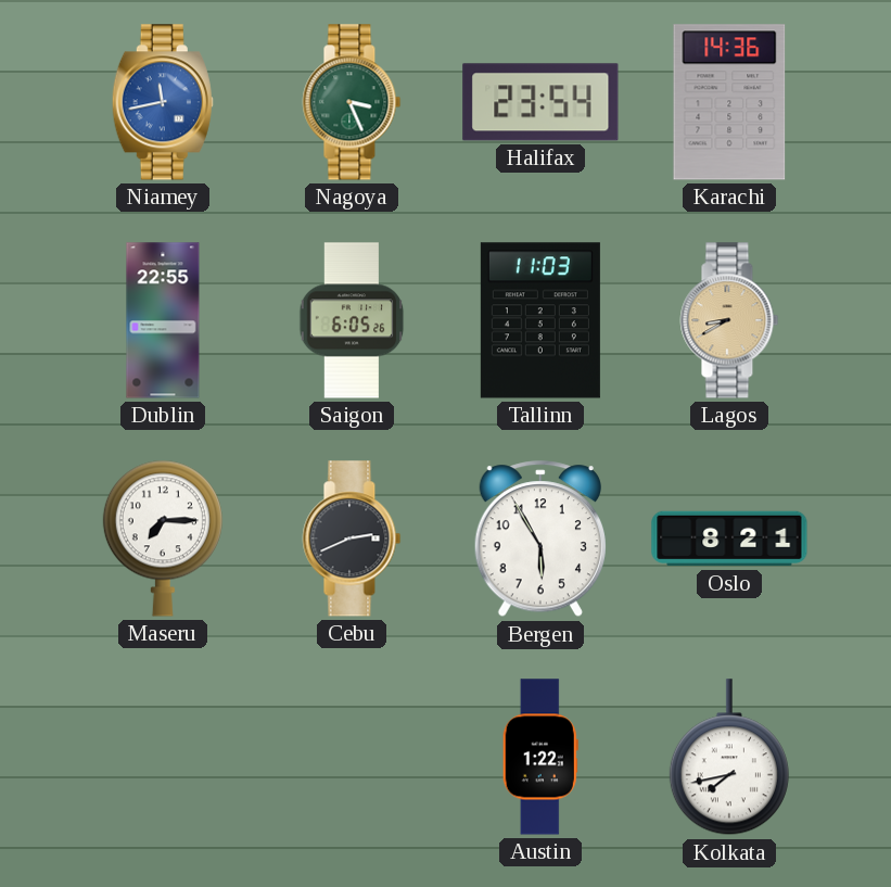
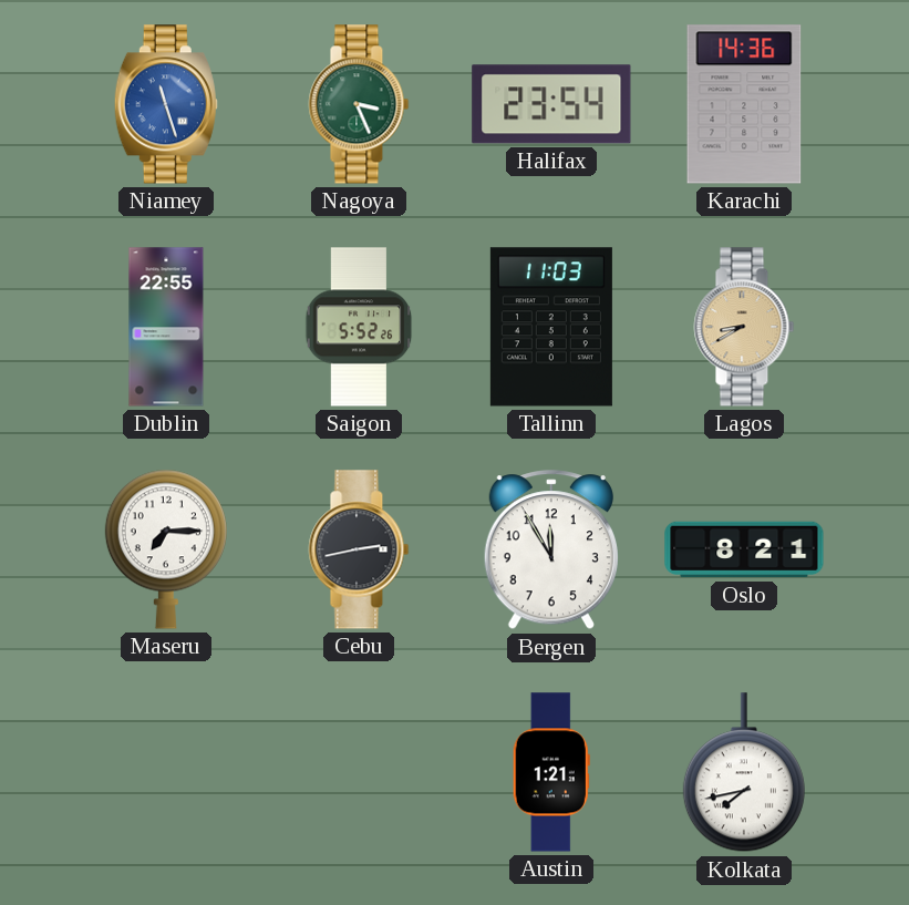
Niamey: 11:43 -> 11:27
Saigon: 6:05 -> 5:52
Cebu: 2:41 -> 2:43
Bergen: 5:55 -> 11:55
Austin: 1:22 -> 1:21
